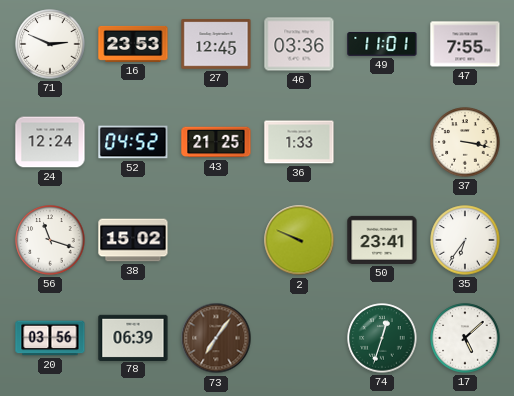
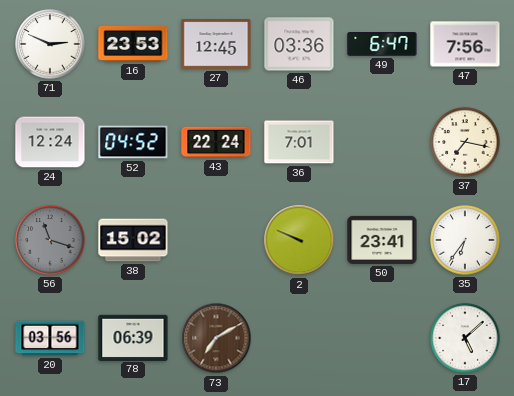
49: 11:01 -> 6:47
47: 7:55 -> 7:56
43: 21:25 -> 22:24
36: 1:33 -> 7:01
37: 3:17 -> 7:17
56 dial: white -> grey
73: 7:06 -> 7:10
74: 12:33 -> none
